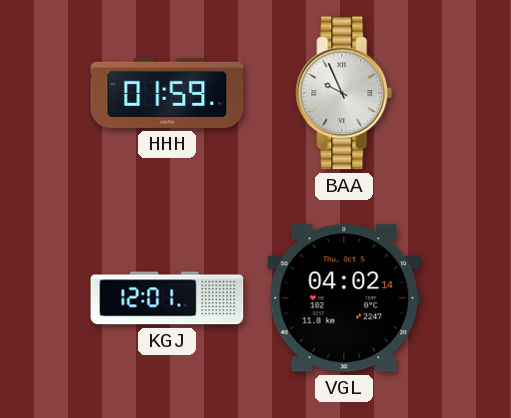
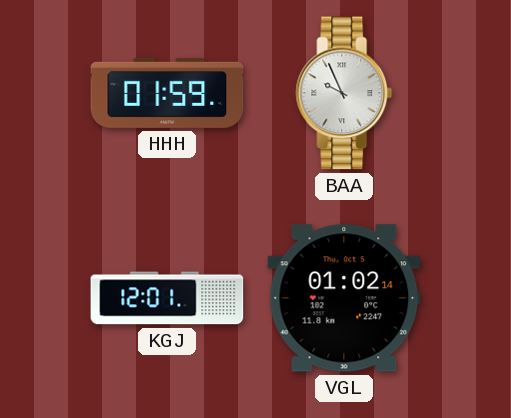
VGL: 04:02 -> 01:02
